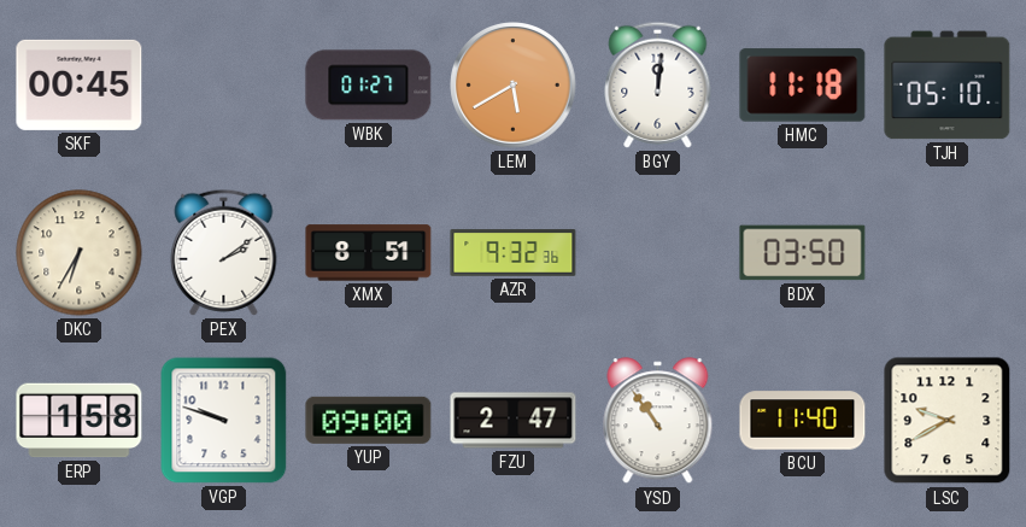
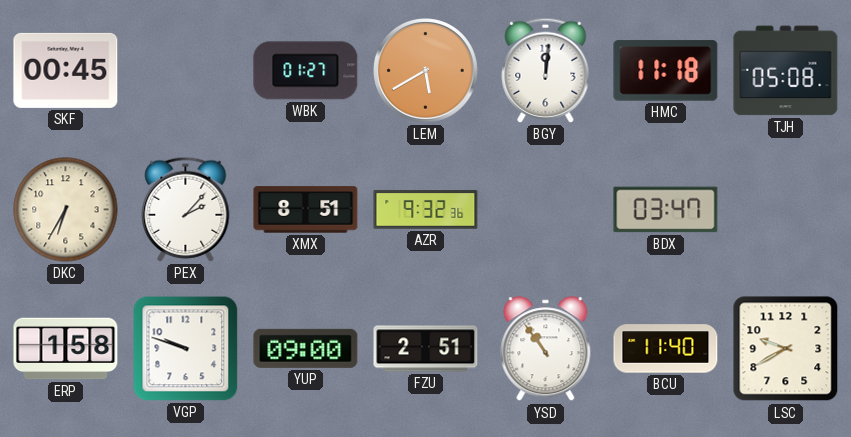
TJH: 05:10 -> 05:08
PEX: 2:09 -> 2:07
BDX: 03:50 -> 03:47
FZU: 2:47 -> 2:51
